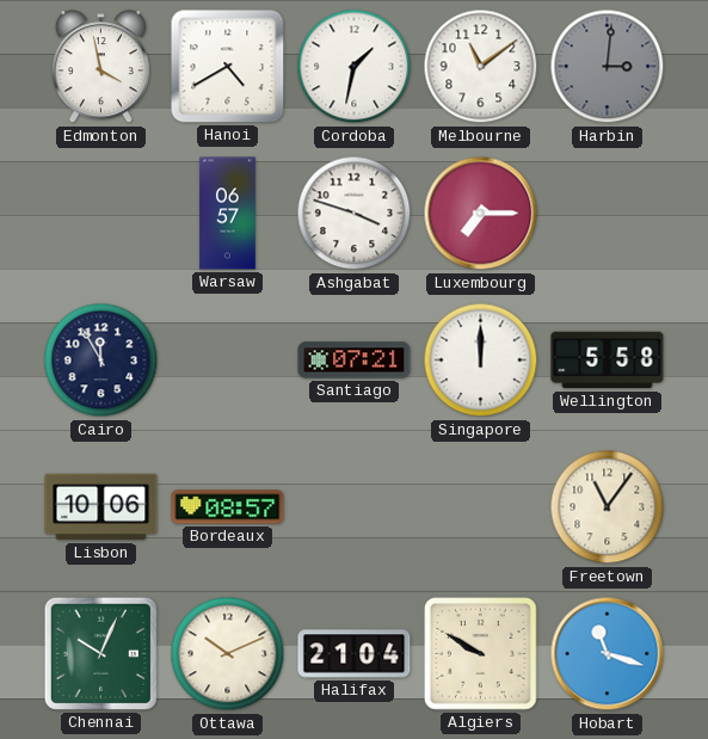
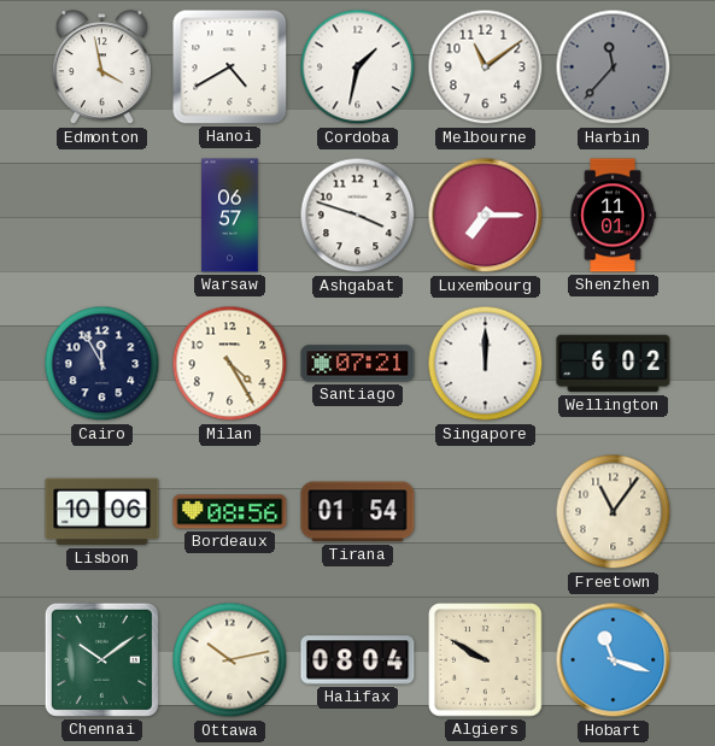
Harbin: 3:01 -> 11:37
Shenzhen: none -> 11:01
Milan: none -> 4:25
Wellington: 5:58 -> 6:02
Bordeaux: 08:57 -> 08:56
Tirana: none -> 01:54
Chennai: 10:04 -> 10:09
Ottawa: 10:11 -> 10:13
Halifax: 21:04 -> 08:04
